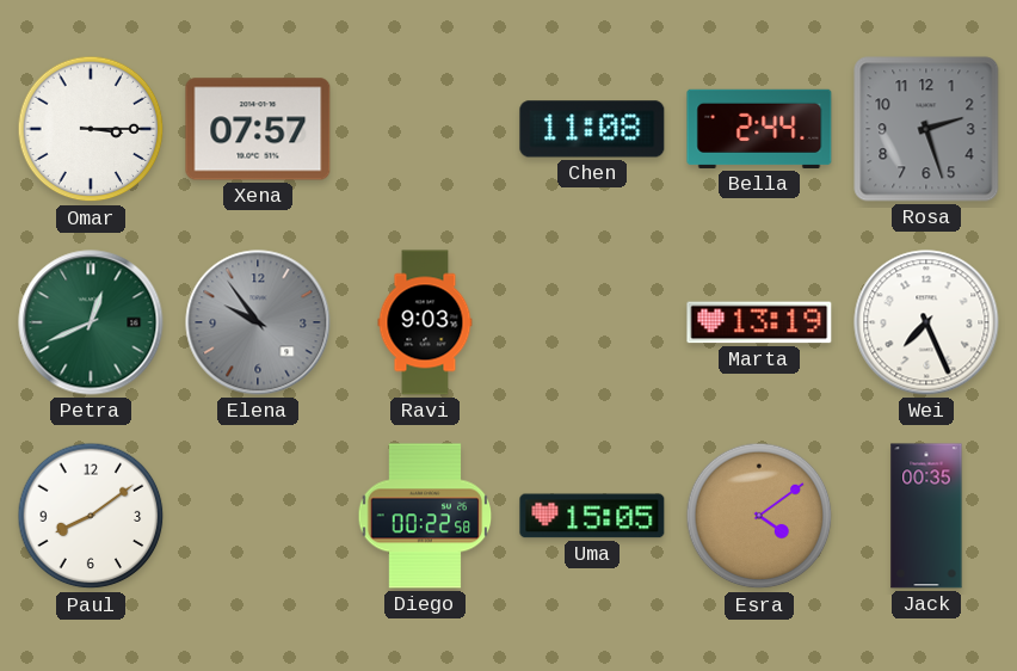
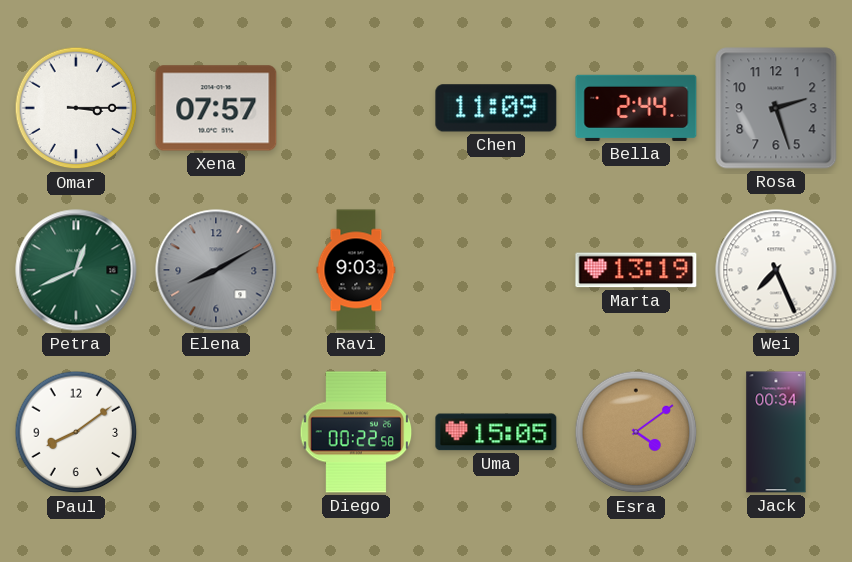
Chen: 11:08 -> 11:09
Elena: 9:54 -> 8:10
Jack: 00:35 -> 00:34
